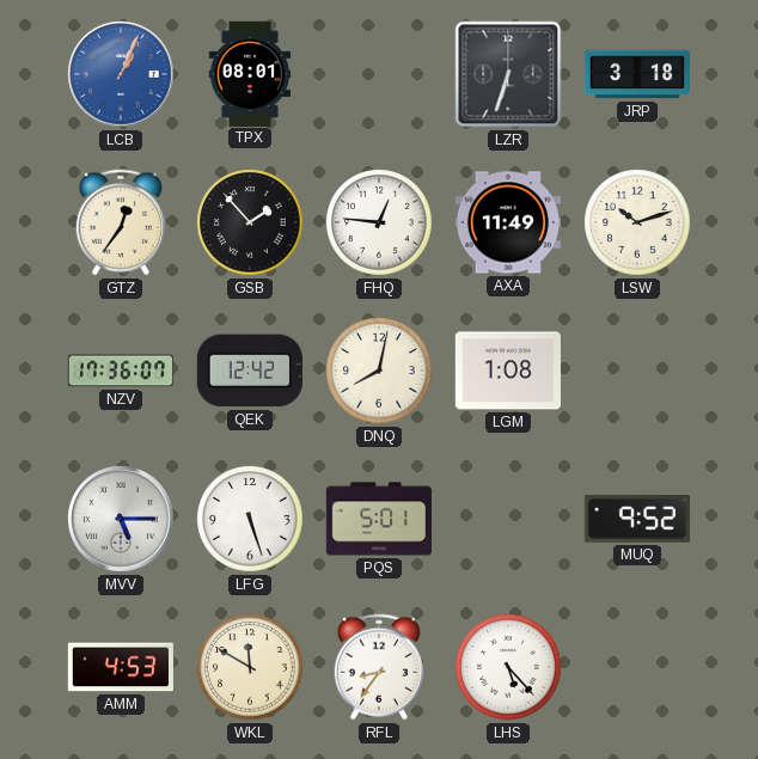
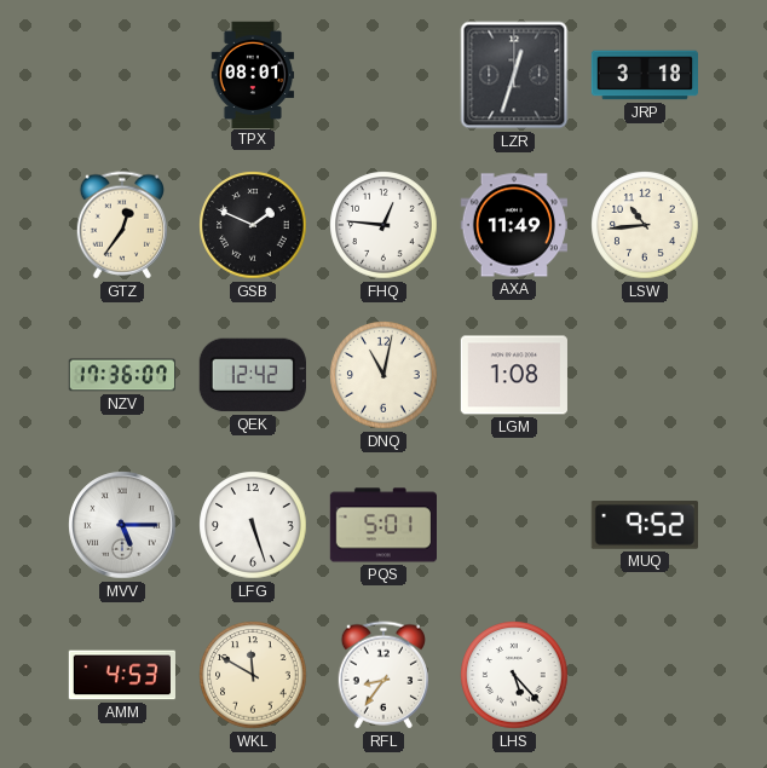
LCB: 1:04 -> none
LZR: 6:33 -> 12:33
GSB: 1:53 -> 1:49
LSW: 10:12 -> 10:44
DNQ: 8:02 -> 11:02
